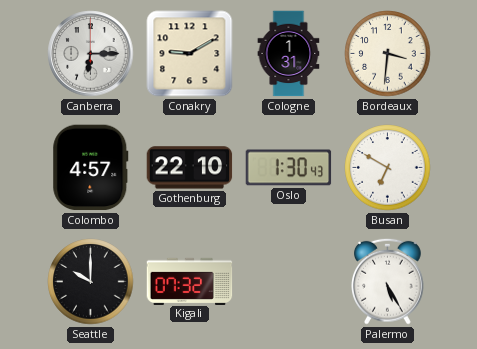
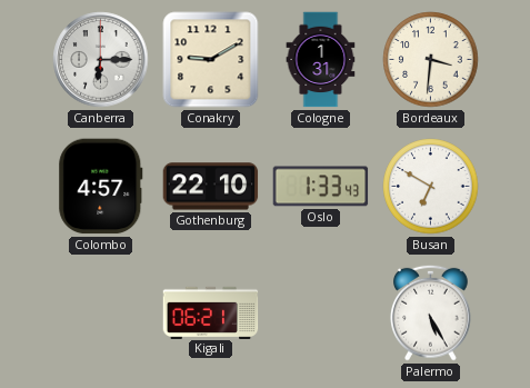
Oslo: 1:30 -> 1:33
Seattle: 10:00 -> none
Kigali: 07:32 -> 06:21
